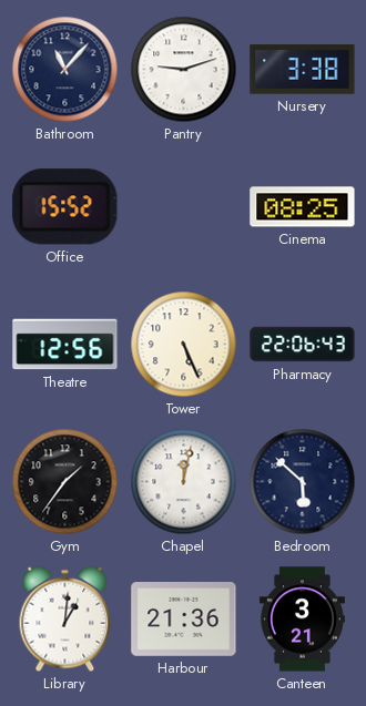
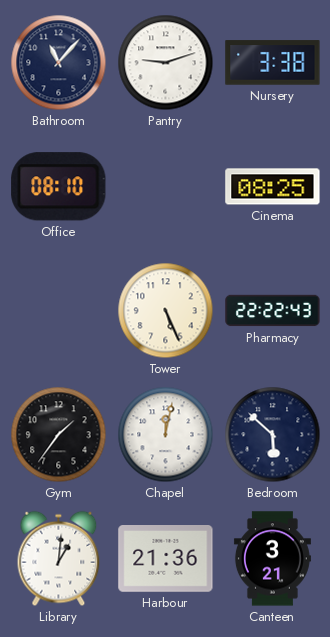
Office: 15:52 -> 08:10
Theatre: 12:56 -> none
Pharmacy: 22:06 -> 22:22
